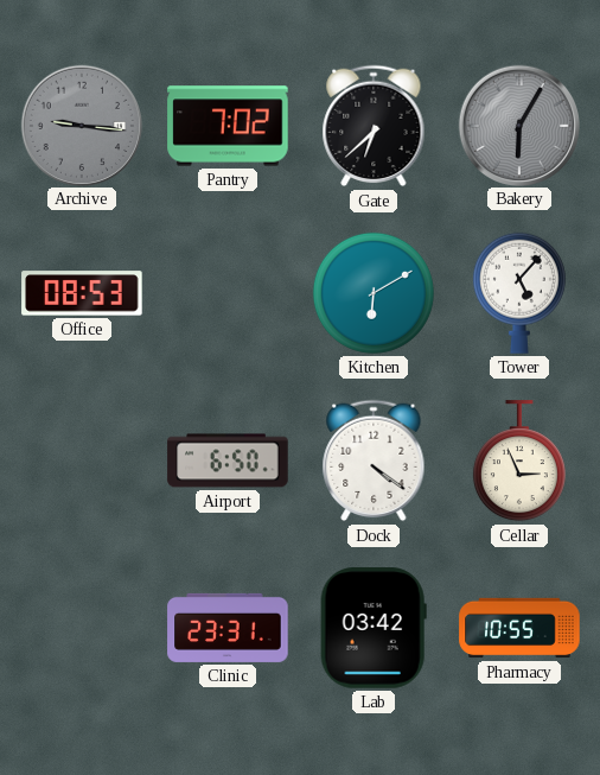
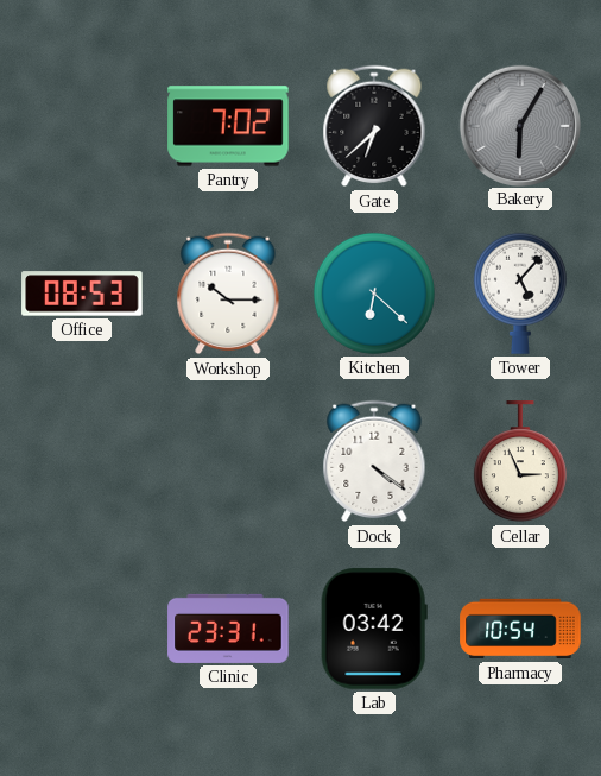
Archive: 9:16 -> none
Workshop: none -> 10:15
Kitchen: 6:10 -> 6:22
Airport: 6:50 -> none
Pharmacy: 10:55 -> 10:54
